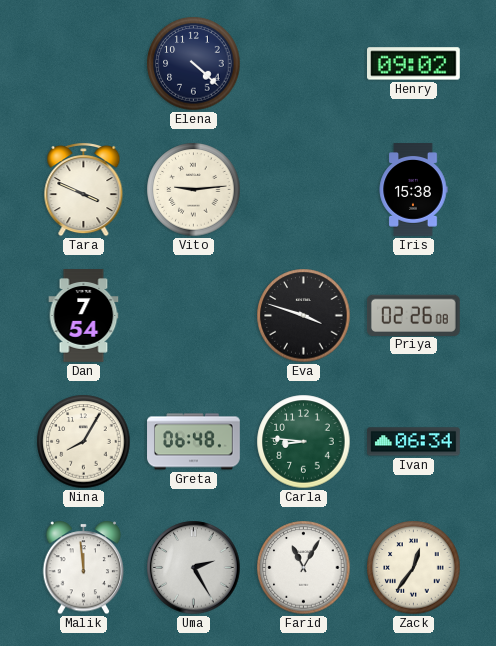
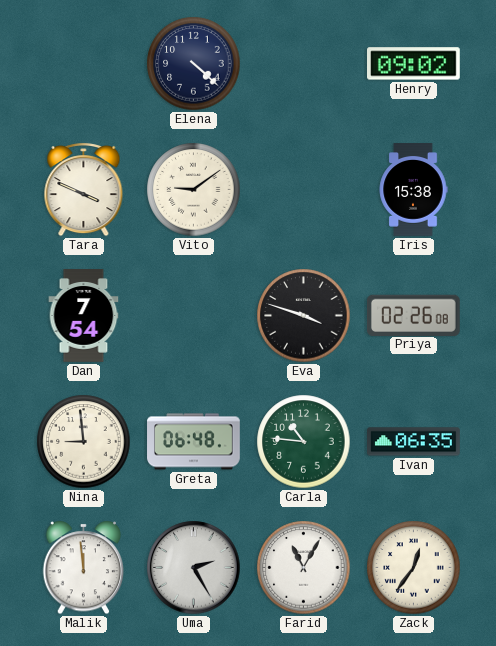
Vito: 9:14 -> 9:09
Nina: 8:05 -> 8:59
Carla: 8:46 -> 10:46
Ivan: 06:34 -> 06:35
